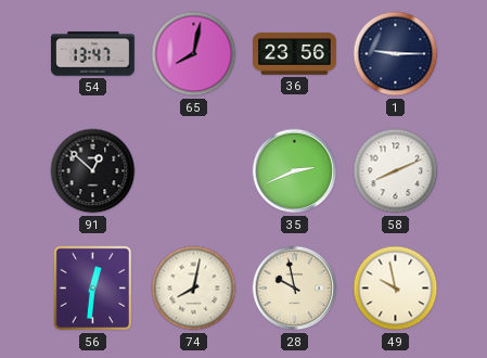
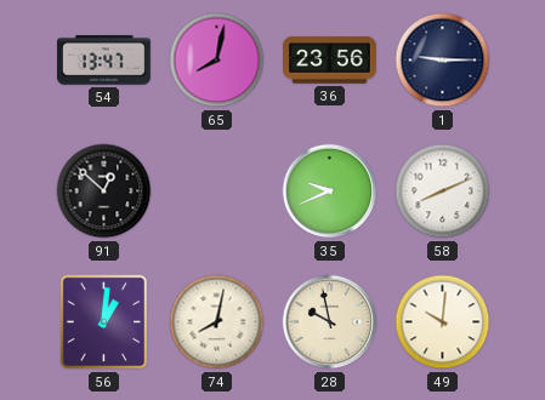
35: 2:41 -> 9:41
56: 12:31 -> 1:01
49: 9:58 -> 10:01
